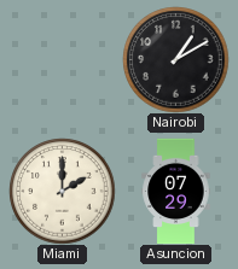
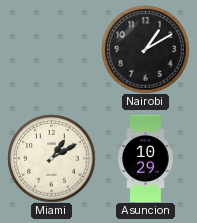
Miami: 2:00 -> 1:10
Asuncion: 07:29 -> 10:29
